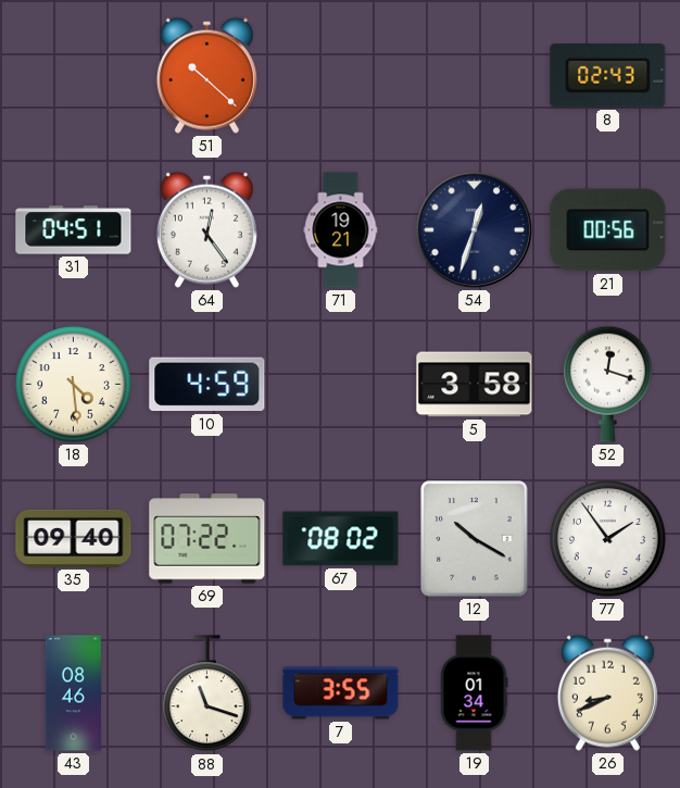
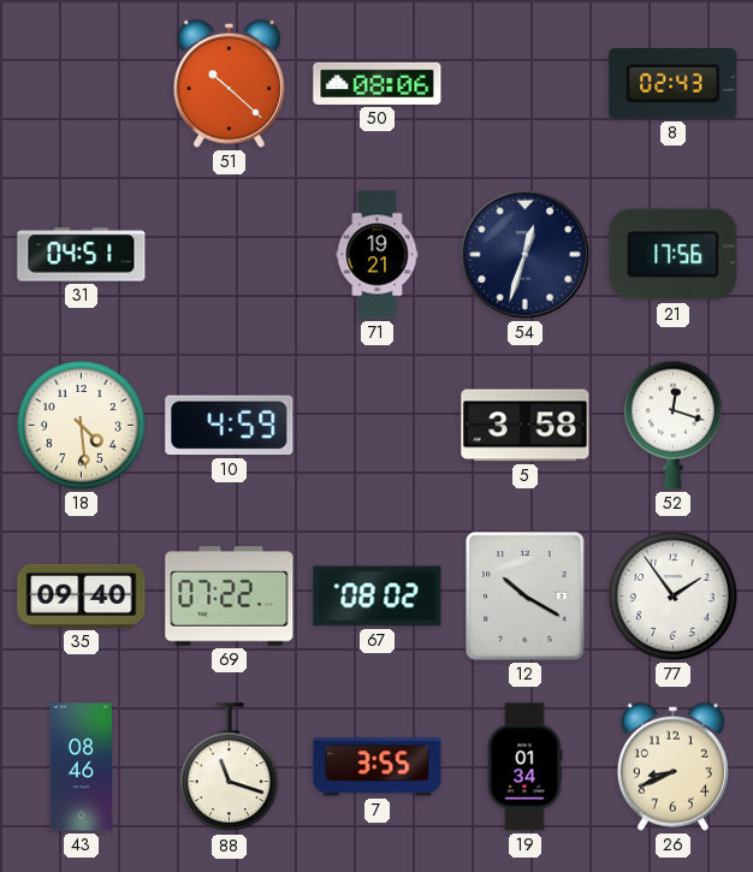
50: none -> 08:06
64: 12:24 -> none
21: 00:56 -> 17:56
